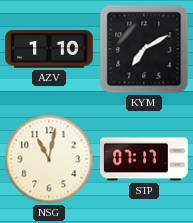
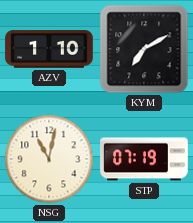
STP: 07:17 -> 07:19
